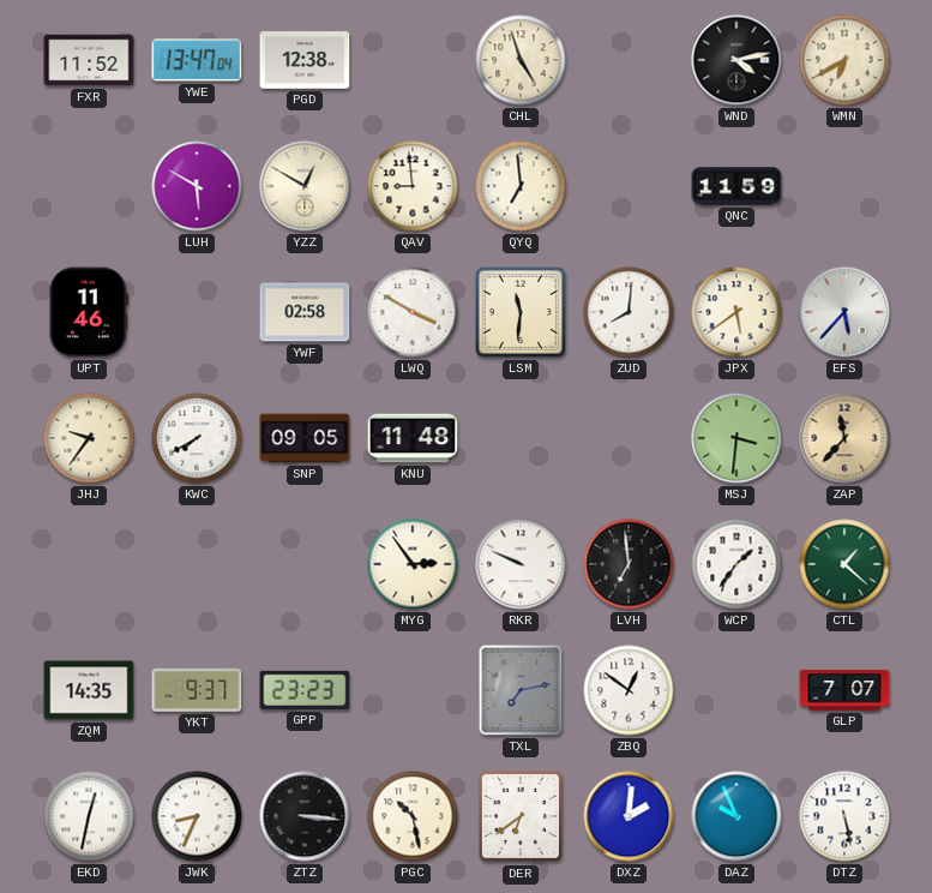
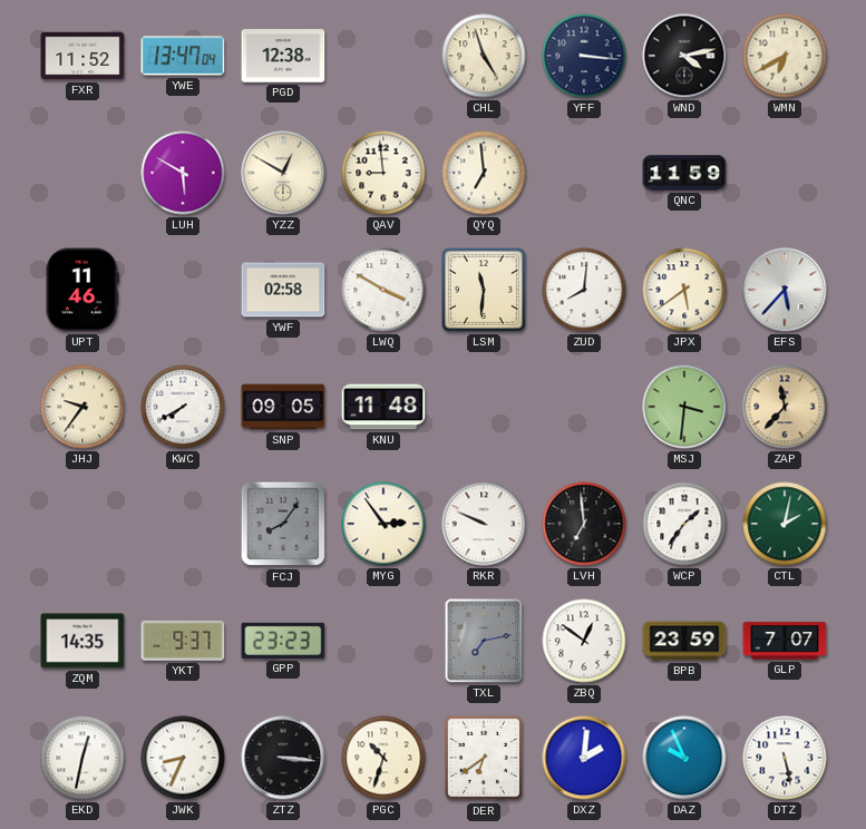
YFF: none -> 3:16
FCJ: none -> 8:06
CTL: 1:22 -> 2:02
BPB: none -> 23:59
PGC: 10:28 -> 10:33
